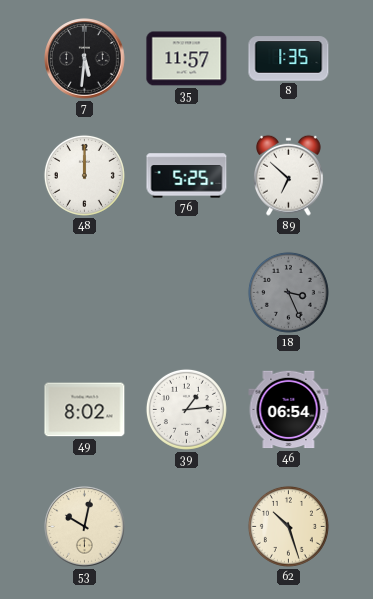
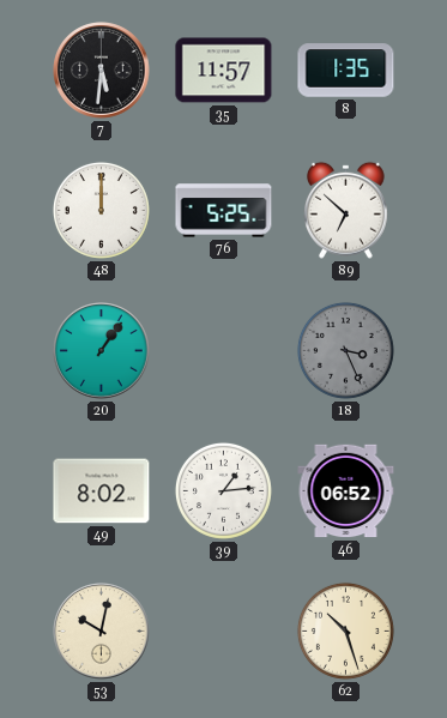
20: none -> 1:06
46: 06:54 -> 06:52
